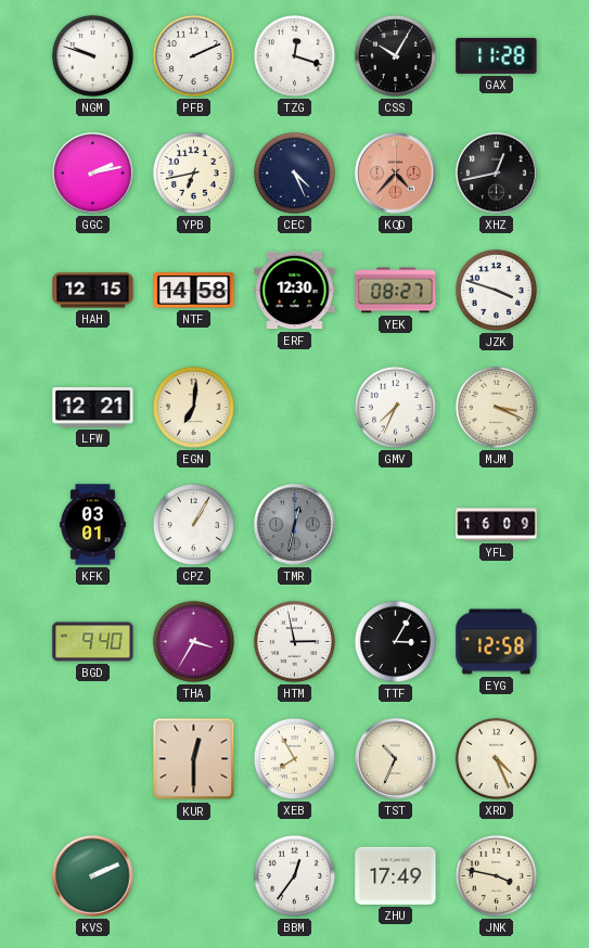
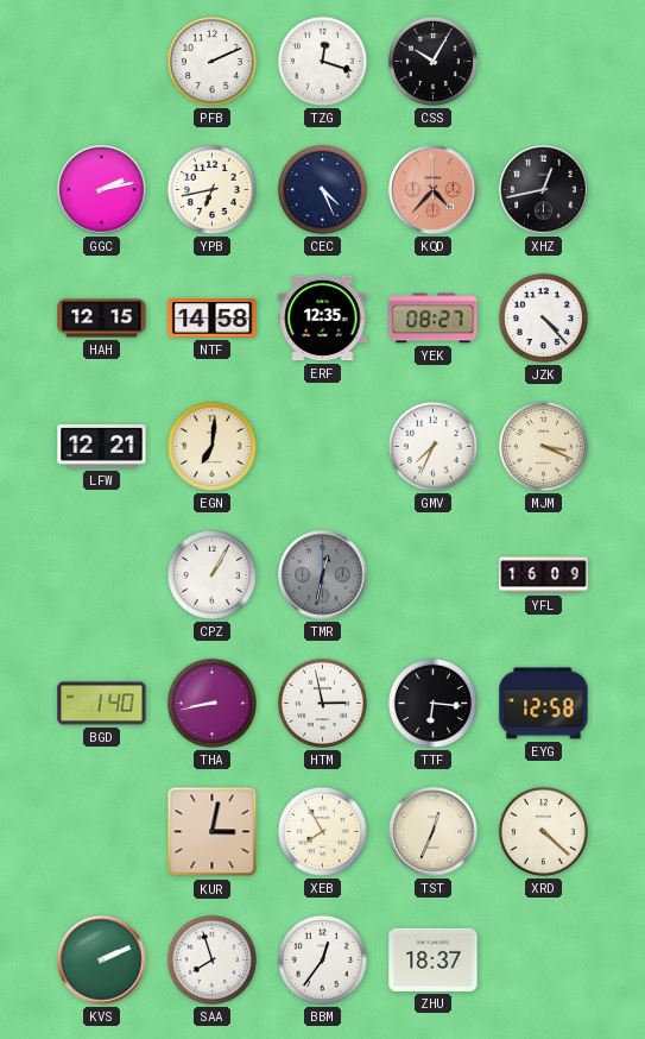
NGM: 9:48 -> none
GAX: 11:28 -> none
ERF: 12:30 -> 12:35
JZK: 3:48 -> 4:23
KFK: 03:01 -> none
BGD: 9:40 -> 1:40
THA: 3:35 -> 8:43
TTF: 3:05 -> 6:16
KUR: 12:30 -> 3:02
TST: 10:34 -> 12:34
XRD: 4:26 -> 4:22
SAA: none -> 7:57
ZHU: 17:49 -> 18:37
JNK: 3:47 -> none
